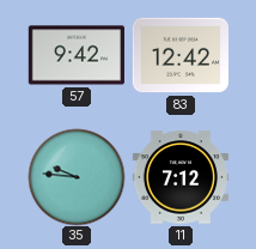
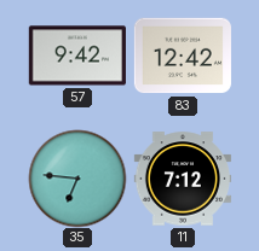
35: 9:46 -> 6:46
